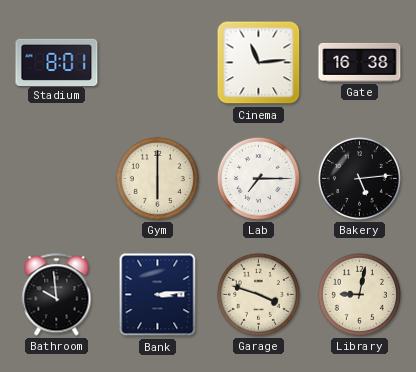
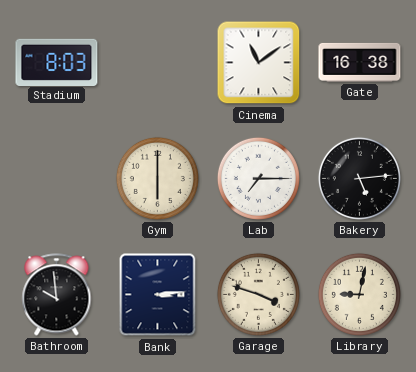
Stadium: 8:01 -> 8:03
Cinema: 11:14 -> 11:09
